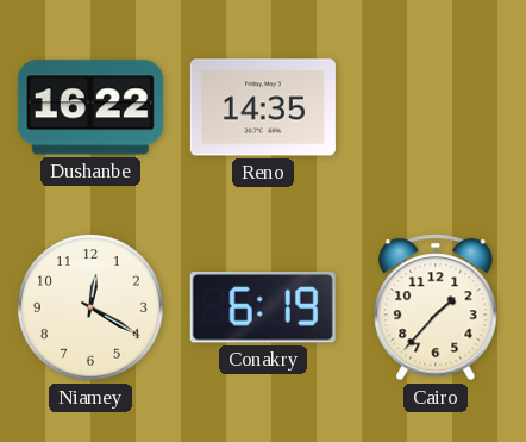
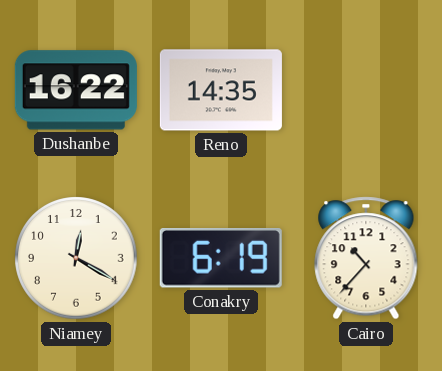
Cairo: 1:37 -> 10:37
